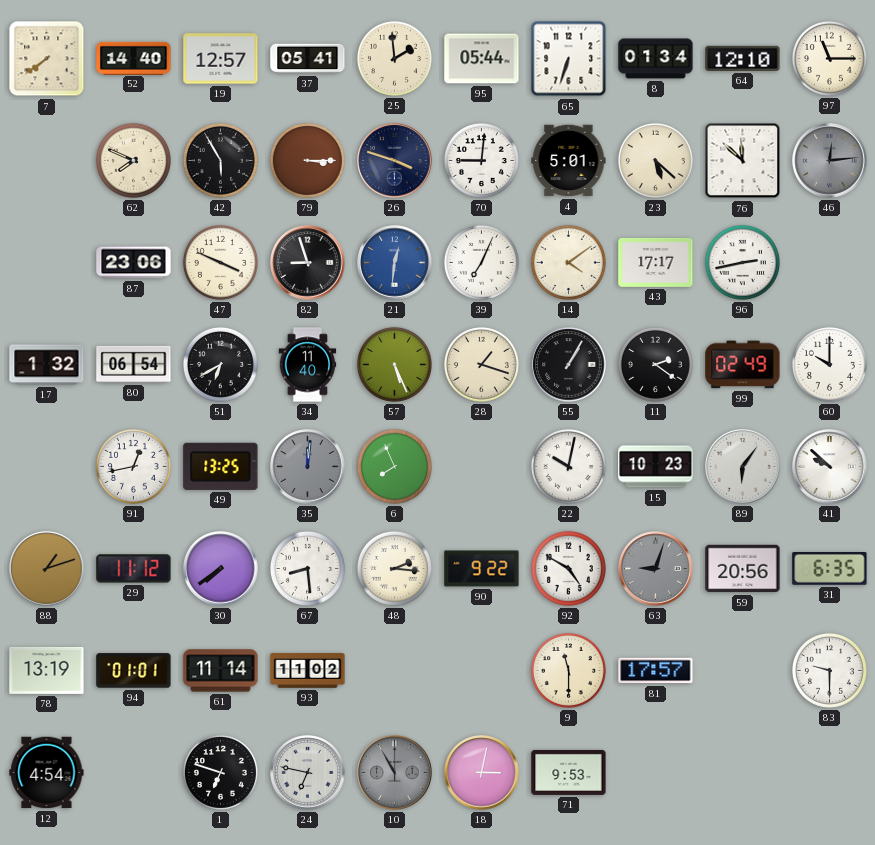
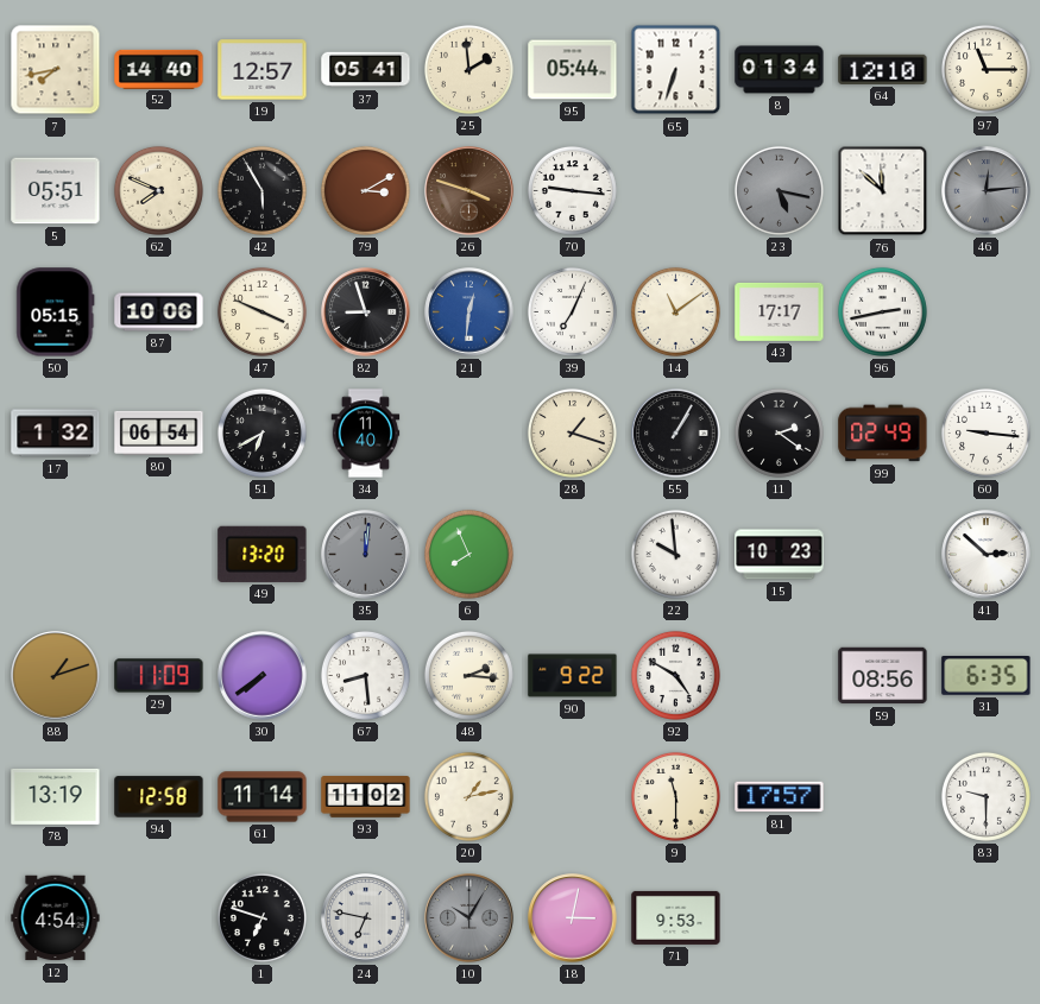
7: 7:39 -> 7:43
5: none -> 05:51
79: 3:15 -> 3:10
26 dial: navy -> brown
70: 9:01 -> 9:16
4: 5:01 -> none
23: 5:22 -> 5:17
23 dial: cream -> grey
50: none -> 05:15
87: 23:06 -> 10:06
14: 4:09 -> 11:09
57: 5:26 -> none
60: 10:00 -> 9:16
91: 12:43 -> none
49: 13:25 -> 13:20
22: 10:02 -> 9:59
89: 6:06 -> none
41: 9:52 -> 2:52
29: 11:12 -> 11:09
63: 9:03 -> none
59: 20:56 -> 08:56
94: 01:01 -> 12:58
20: none -> 1:13
10: 10:55 -> 10:05
